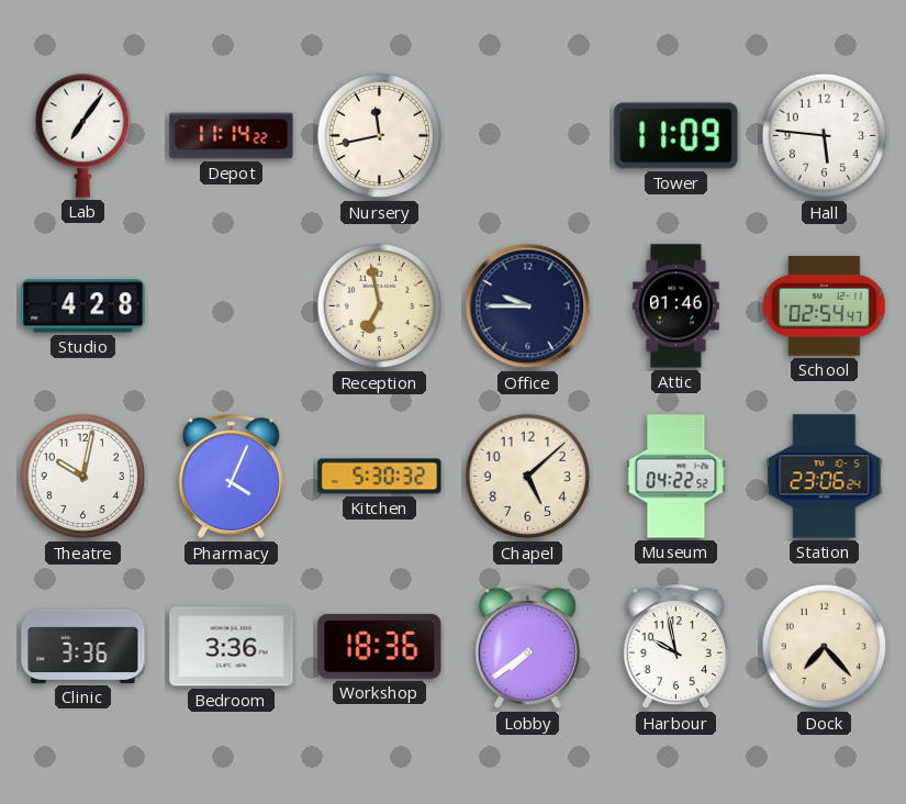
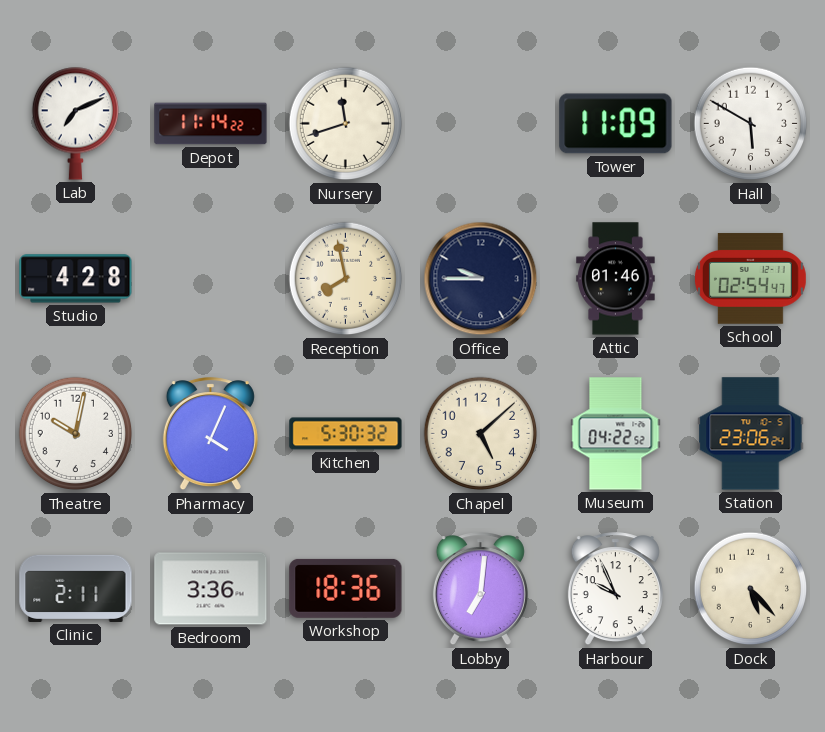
Lab: 7:06 -> 7:11
Nursery: 11:43 -> 11:42
Hall: 5:46 -> 5:50
Reception: 6:58 -> 7:58
Clinic: 3:36 -> 2:11
Lobby: 7:39 -> 7:01
Harbour: 9:58 -> 9:56
Dock: 7:23 -> 5:23
